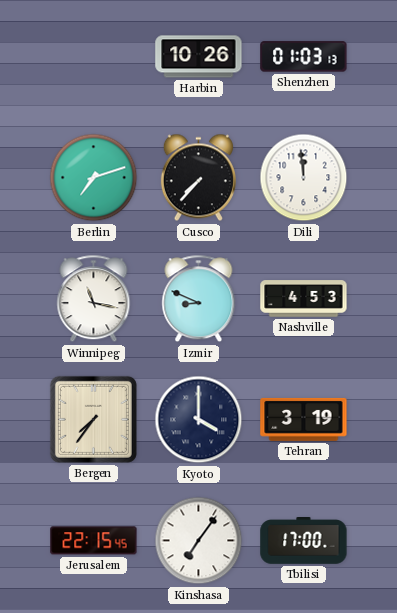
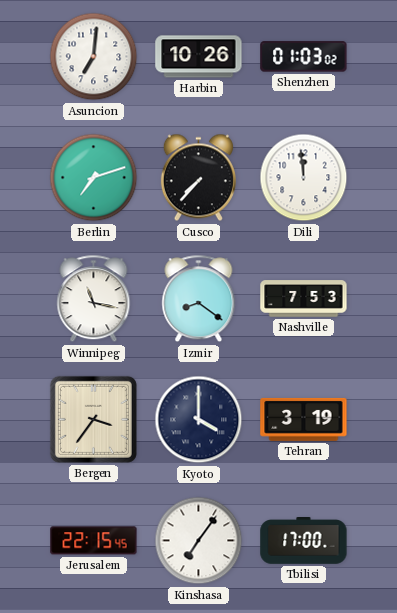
Asuncion: none -> 7:01
Shenzhen: 01:03:13 -> 01:03:02
Izmir: 8:49 -> 8:21
Nashville: 4:53 -> 7:53
Bergen: 7:36 -> 3:36
